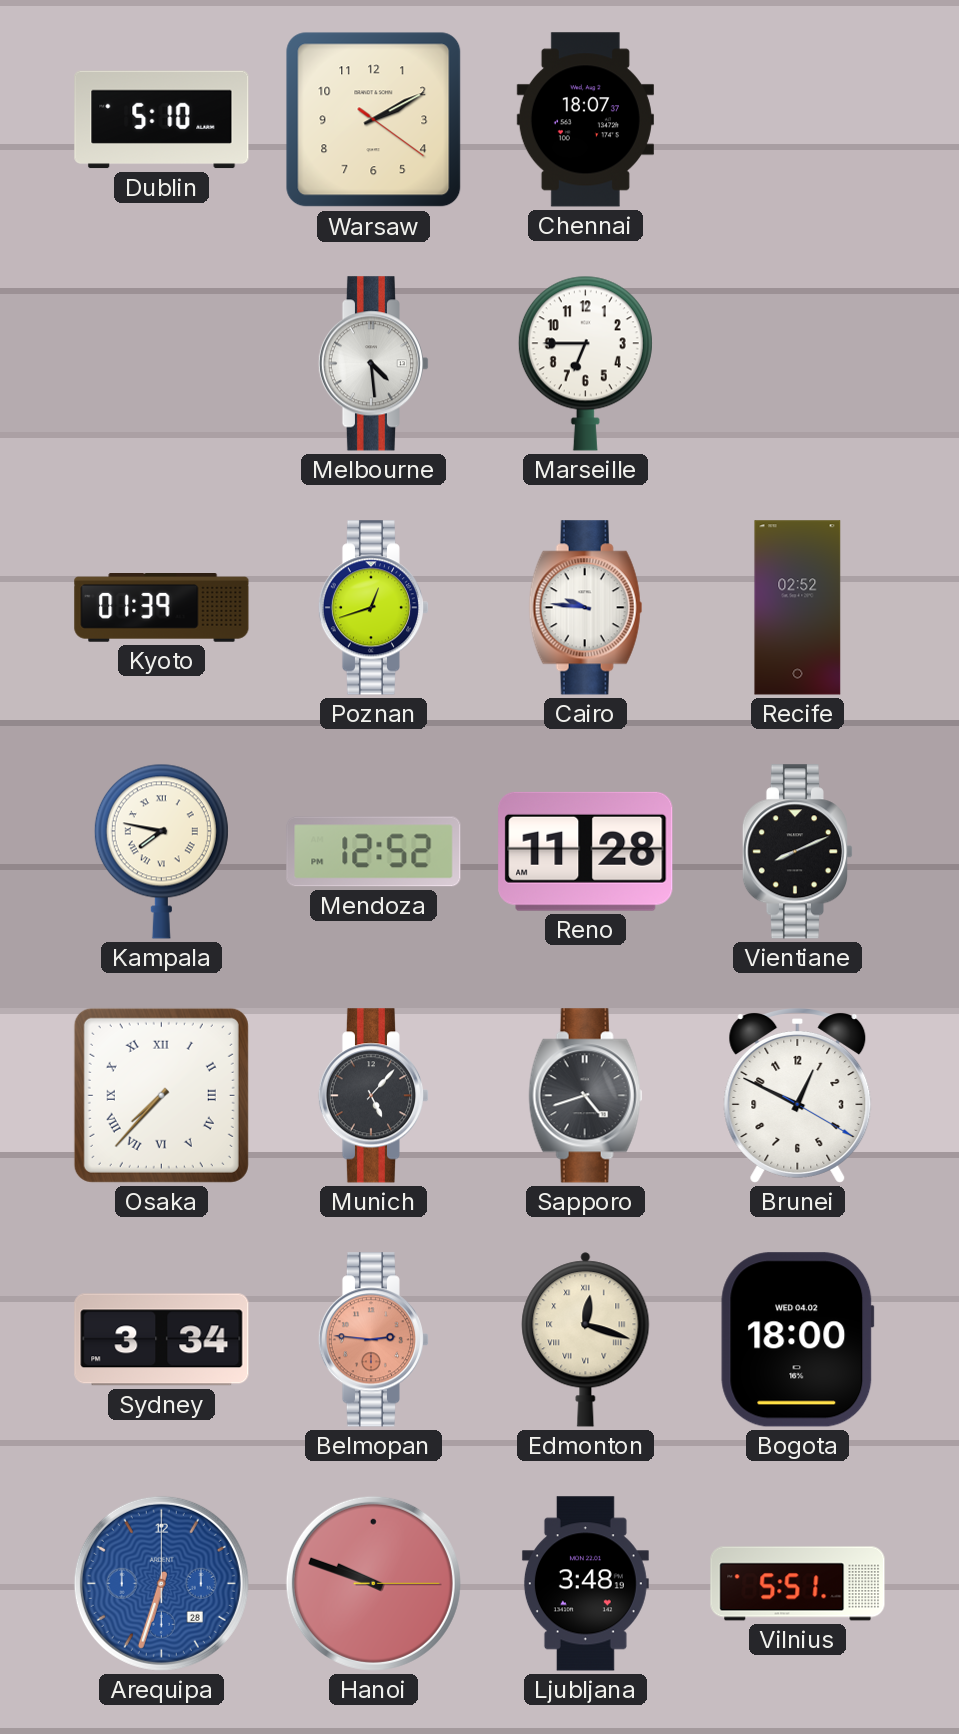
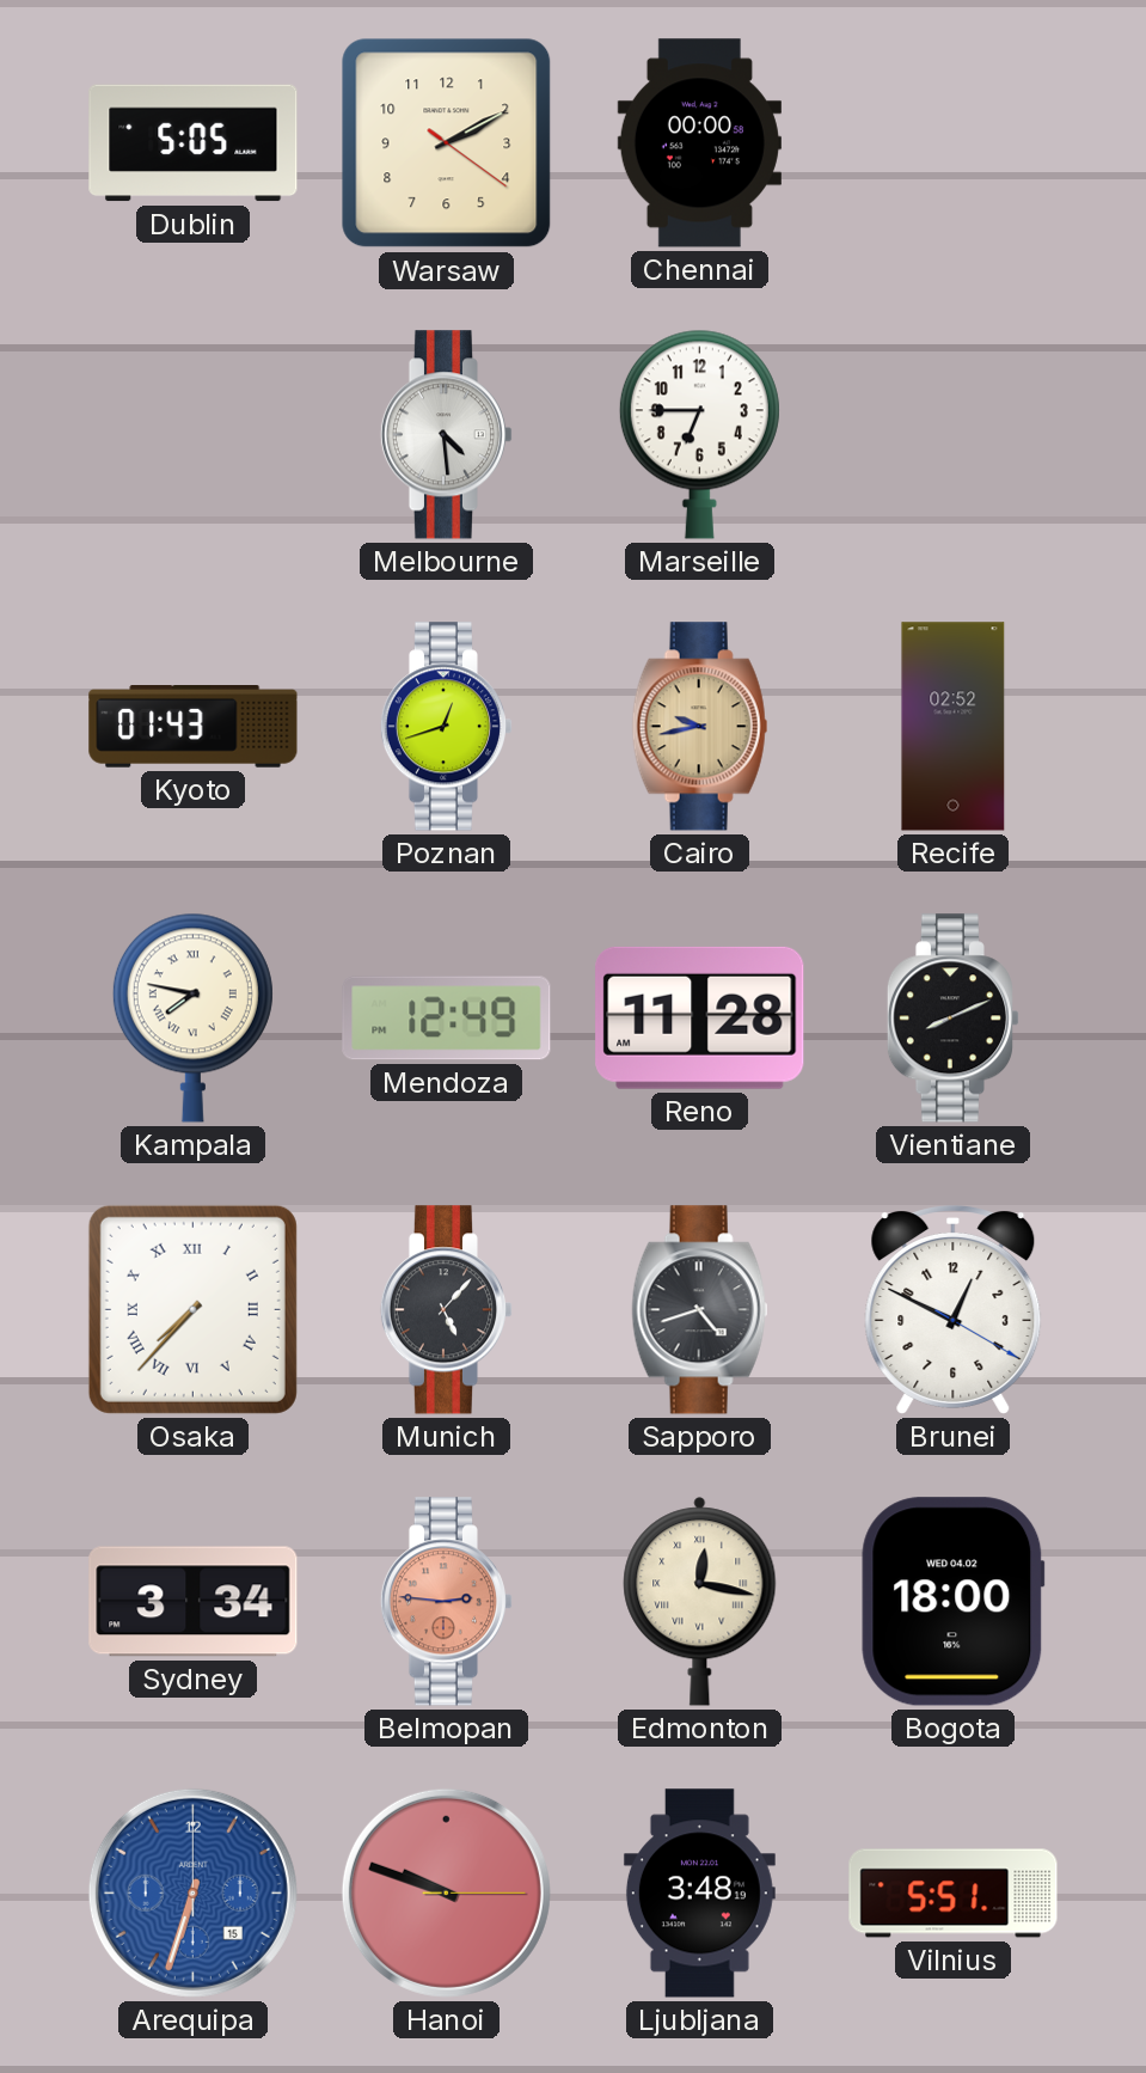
Dublin: 5:10 -> 5:05
Chennai: 18:07 -> 00:00
Kyoto: 01:39 -> 01:43
Cairo: 9:46 -> 9:43
Cairo dial: white -> champagne
Mendoza: 12:52 -> 12:49
Edmonton: 12:18 -> 12:17
Arequipa date: 28 -> 15
